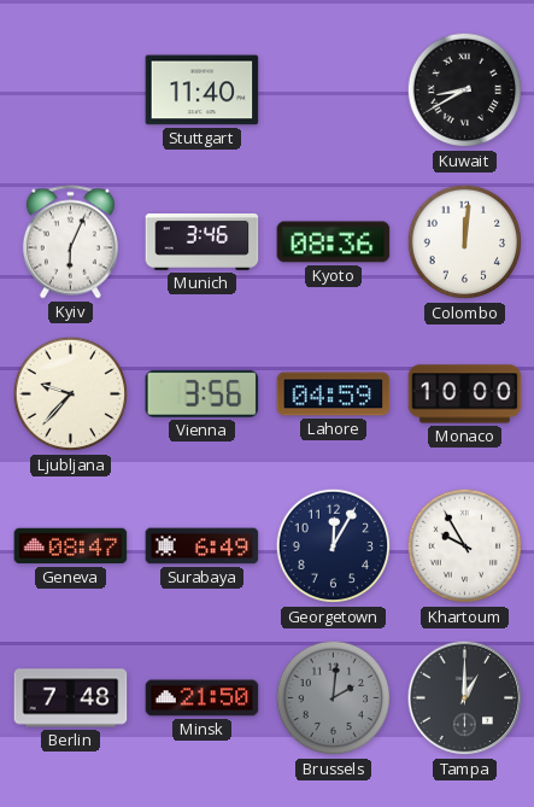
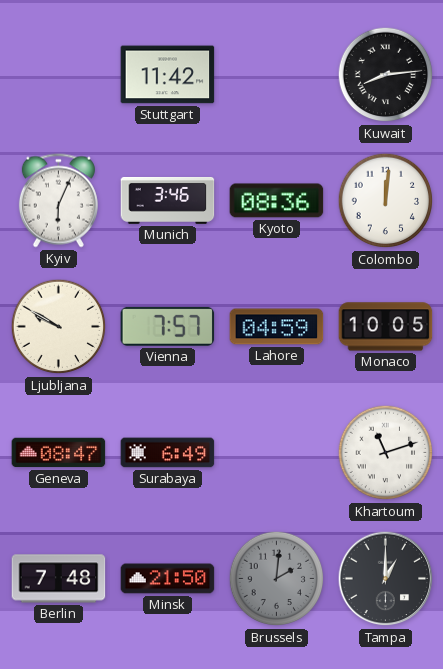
Stuttgart: 11:40 -> 11:42
Kuwait: 8:40 -> 8:14
Ljubljana: 9:37 -> 9:50
Vienna: 3:56 -> 7:57
Monaco: 10:00 -> 10:05
Georgetown: 12:05 -> none
Khartoum: 9:55 -> 11:12
